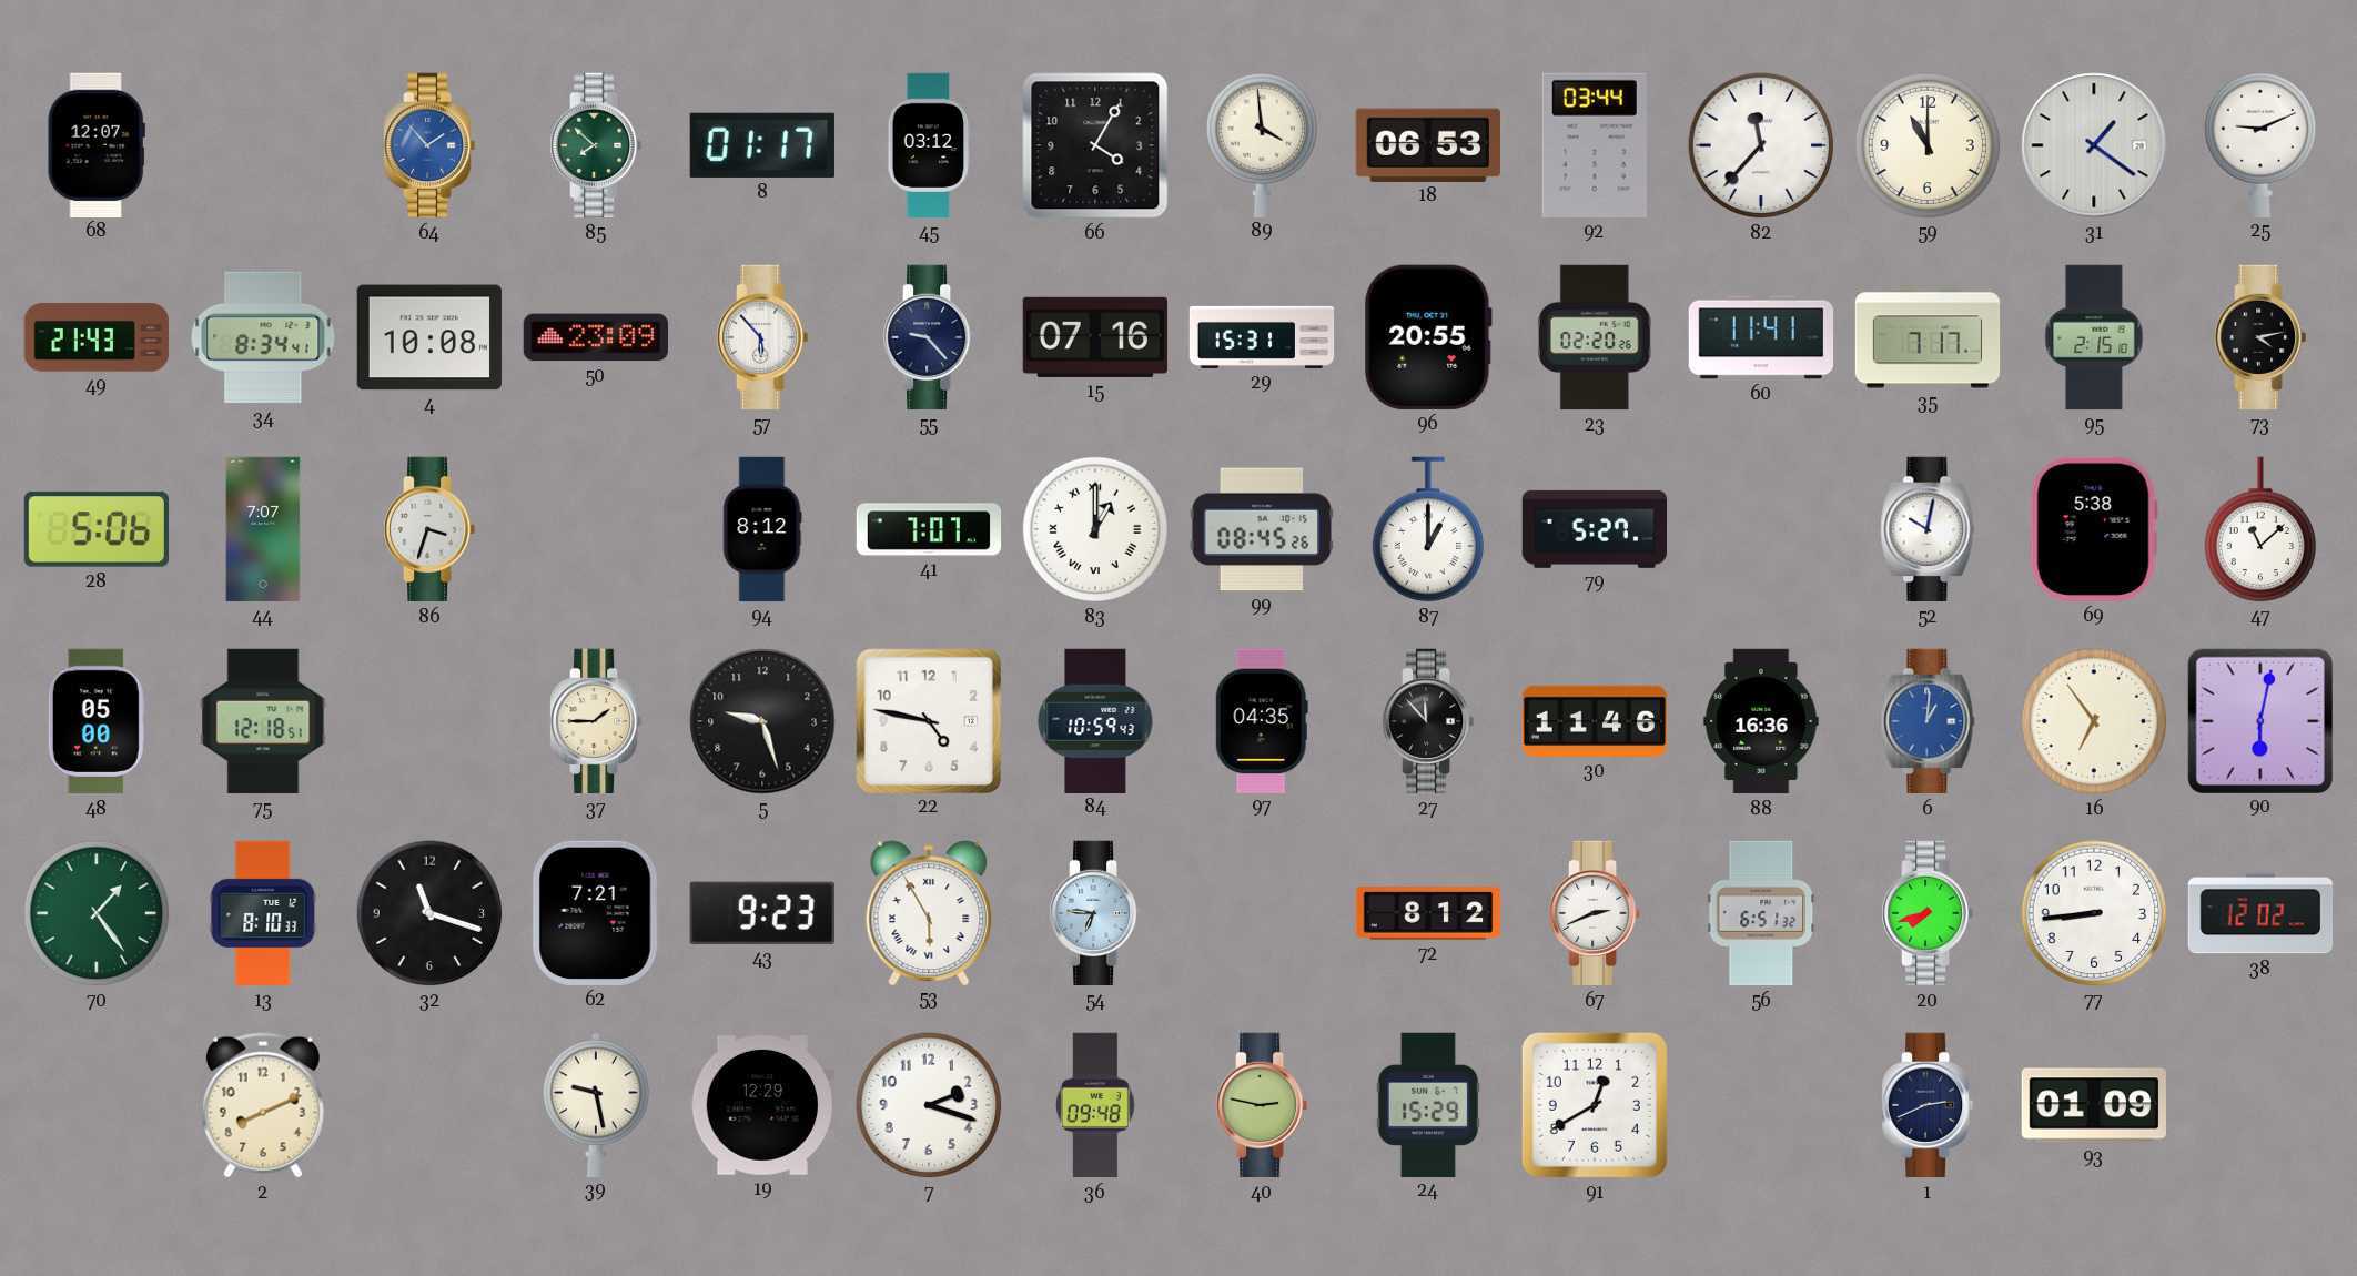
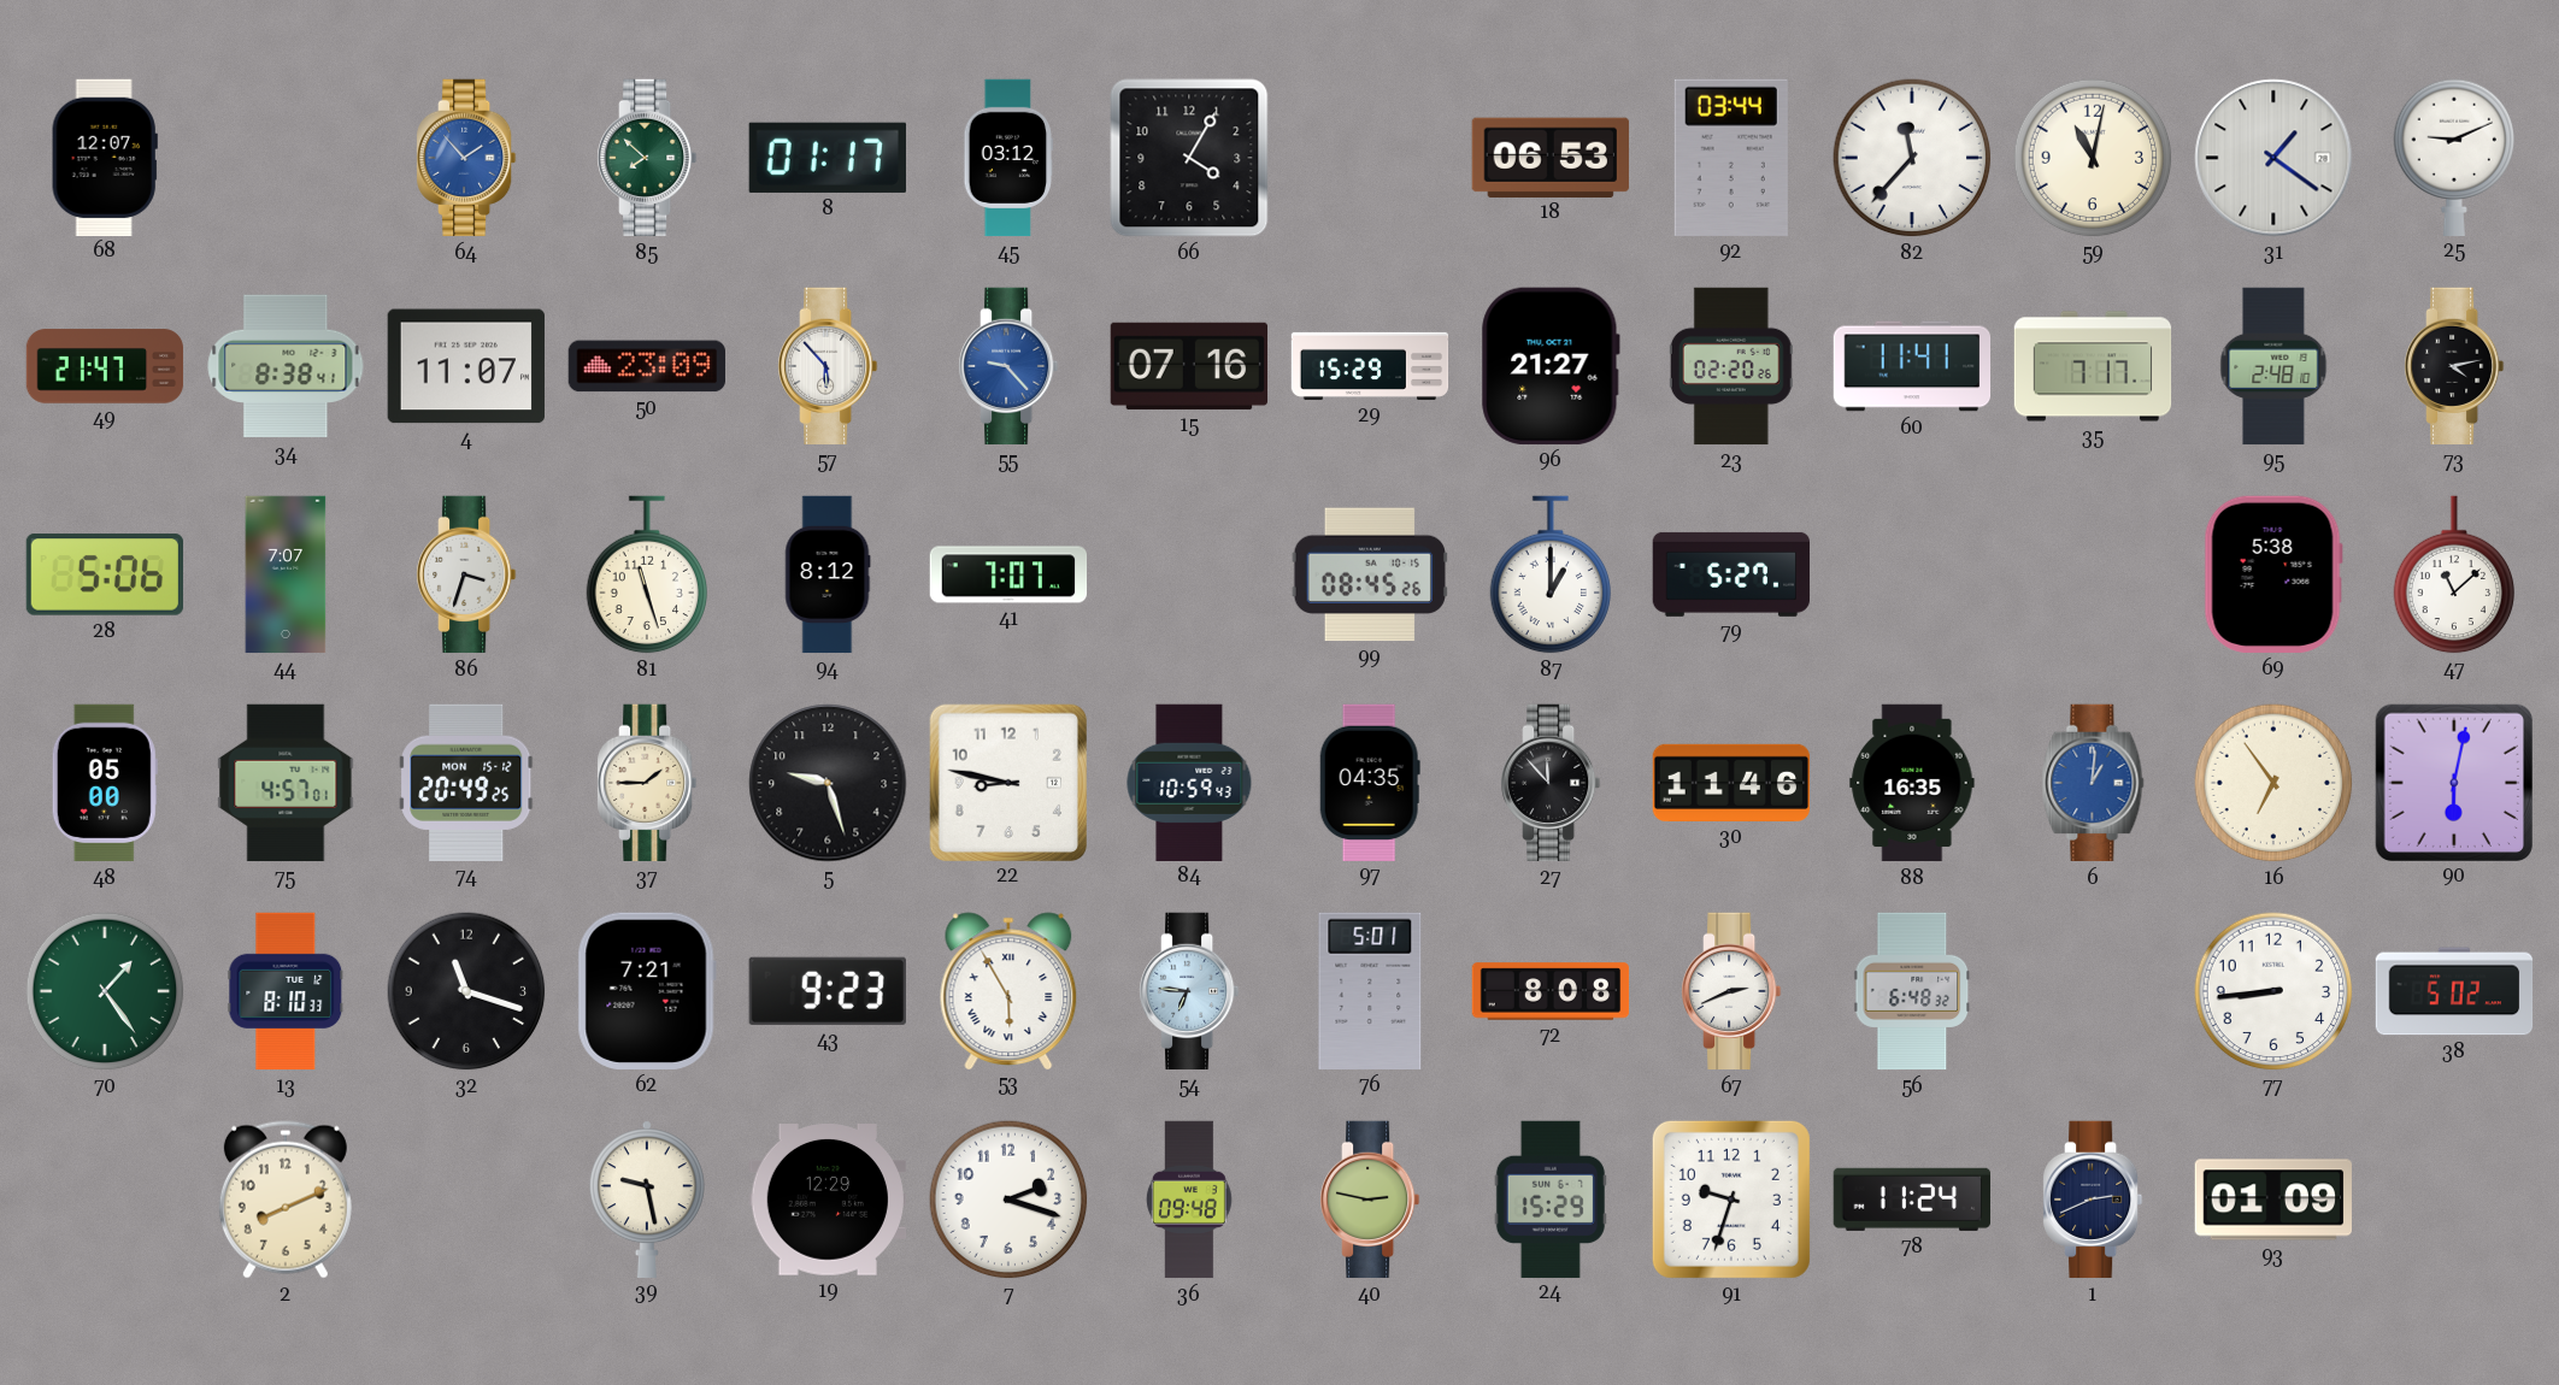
89: 3:59 -> none
59: 11:00 -> 11:02
49: 21:43 -> 21:47
34: 8:34 -> 8:38
4: 10:08 -> 11:07
55 dial: navy -> blue
29: 15:31 -> 15:29
96: 20:55 -> 21:27
95: 2:15 -> 2:48
81: none -> 11:27
83: 1:00 -> none
52: 10:02 -> none
75: 12:18 -> 4:57
74: none -> 20:49
22: 4:47 -> 8:47
88: 16:36 -> 16:35
76: none -> 5:01
72: 8:12 -> 8:08
56: 6:51 -> 6:48
20: 7:42 -> none
38: 12:02 -> 5:02
91: 12:40 -> 9:33
78: none -> 11:24
